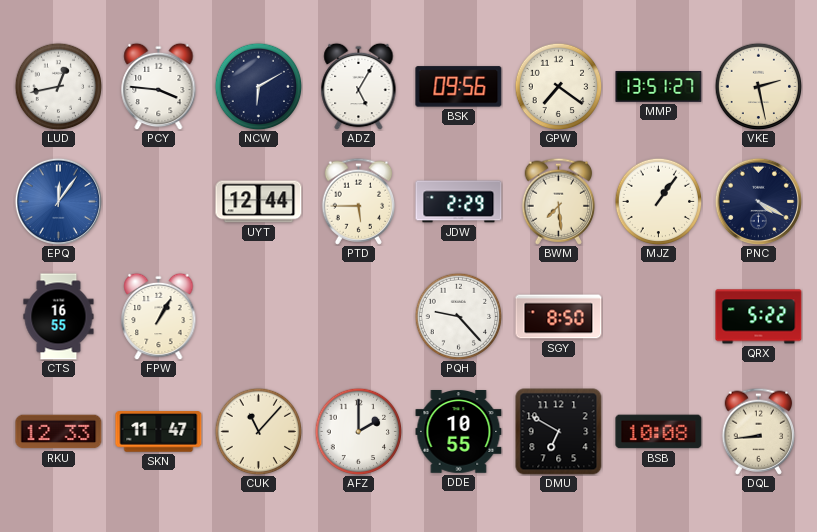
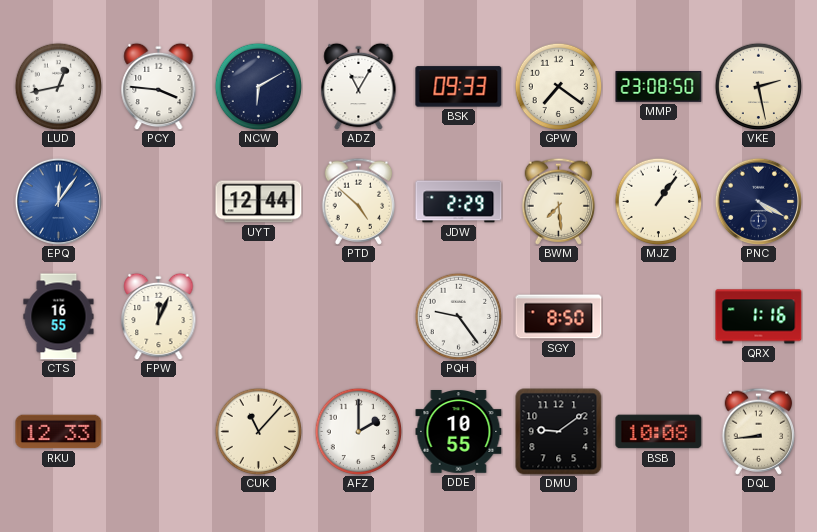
ADZ: 5:05 -> 11:05
BSK: 09:56 -> 09:33
MMP: 13:51 -> 23:08
PTD: 5:45 -> 4:52
FPW: 1:05 -> 12:04
PQH: 9:23 -> 9:24
QRX: 5:22 -> 1:16
SKN: 11:47 -> none
DMU: 6:50 -> 9:09
